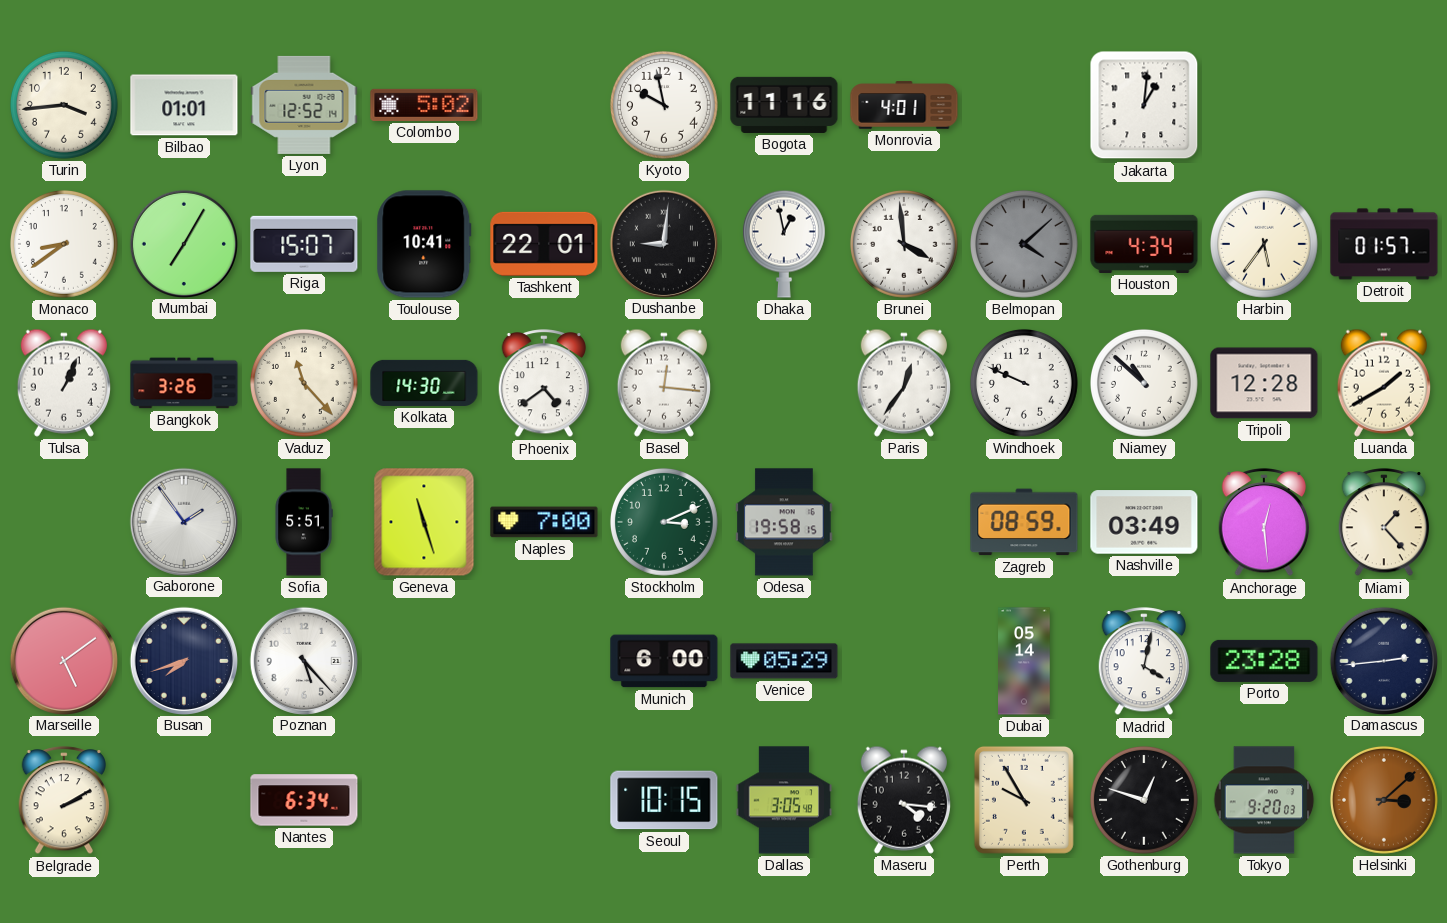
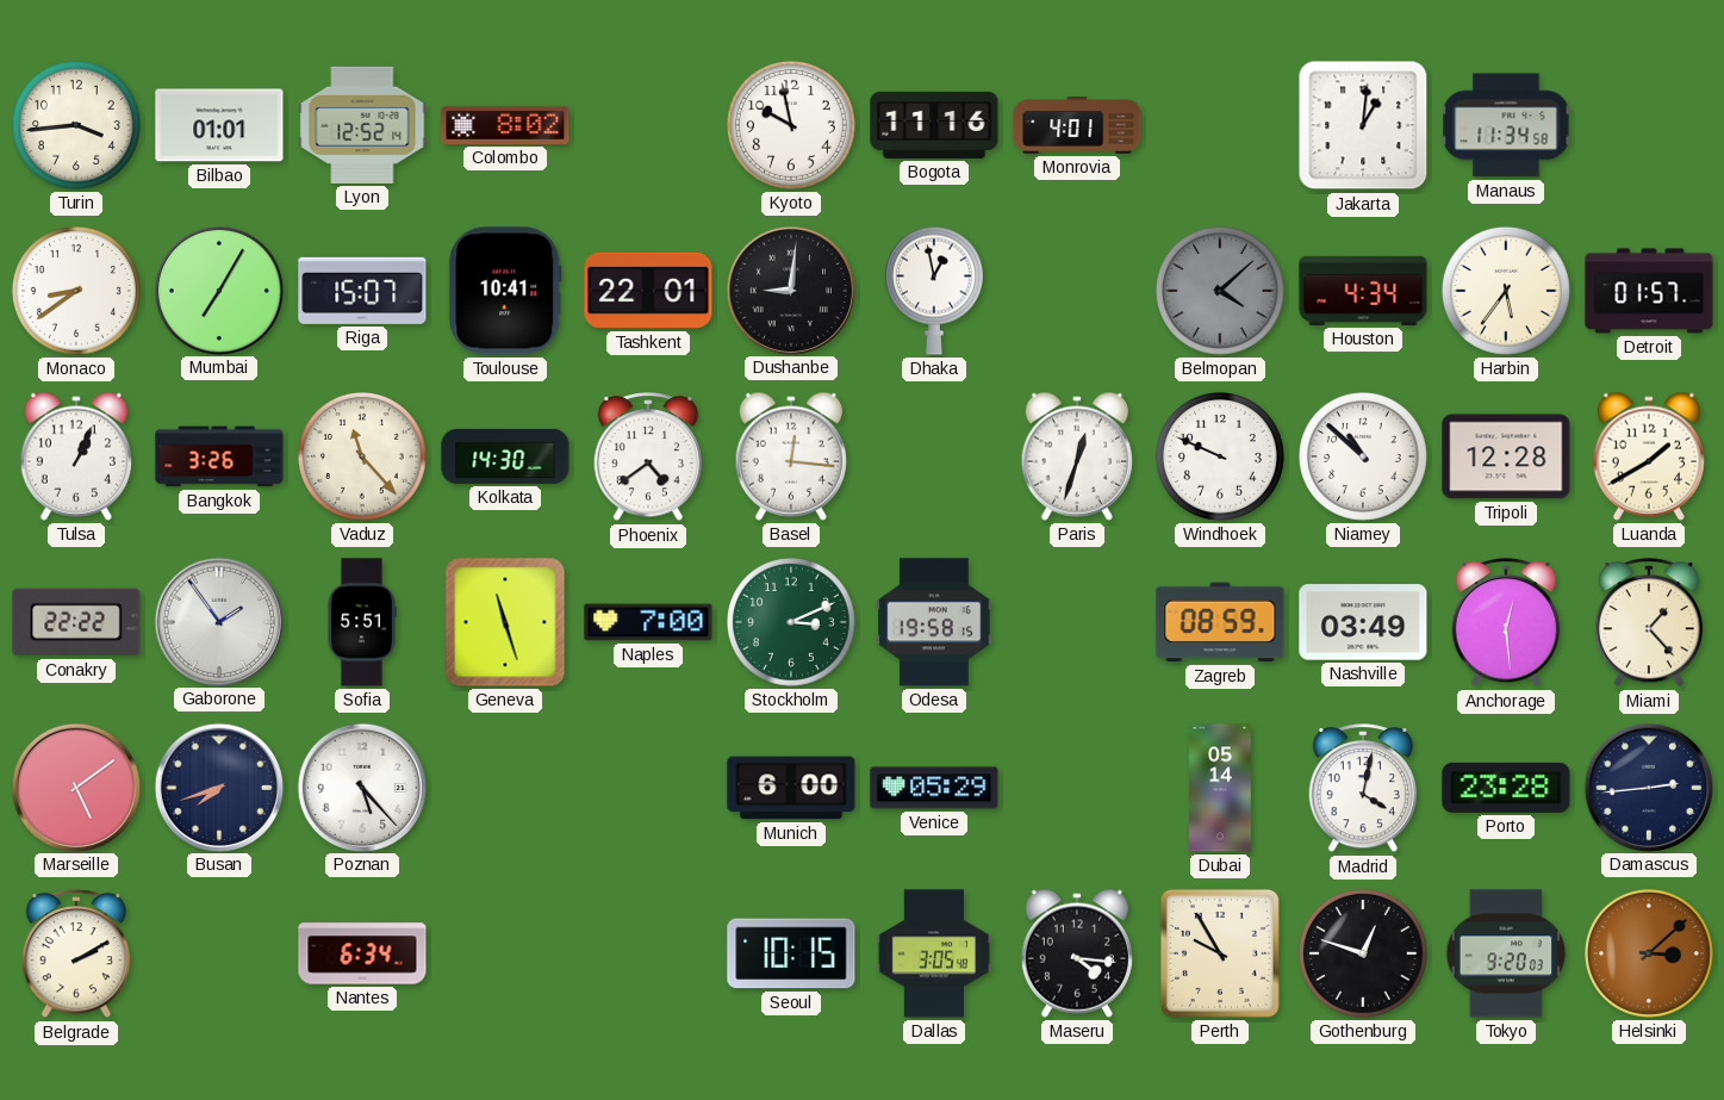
Colombo: 5:02 -> 8:02
Manaus: none -> 11:34
Brunei: 3:59 -> none
Paris: 12:36 -> 12:33
Conakry: none -> 22:22
